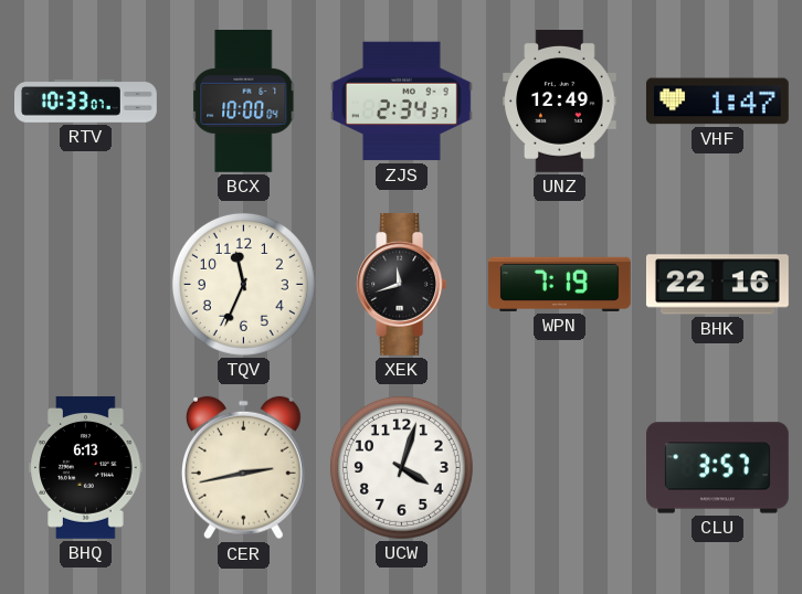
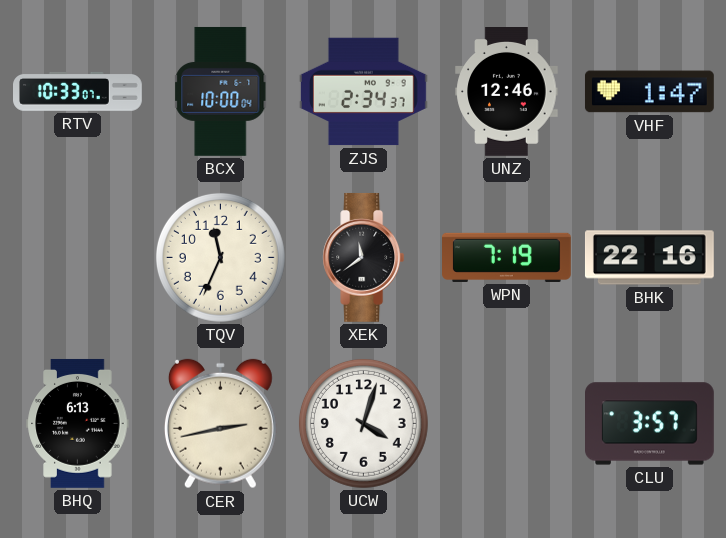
UNZ: 12:49 -> 12:46
XEK: 11:42 -> 11:39
